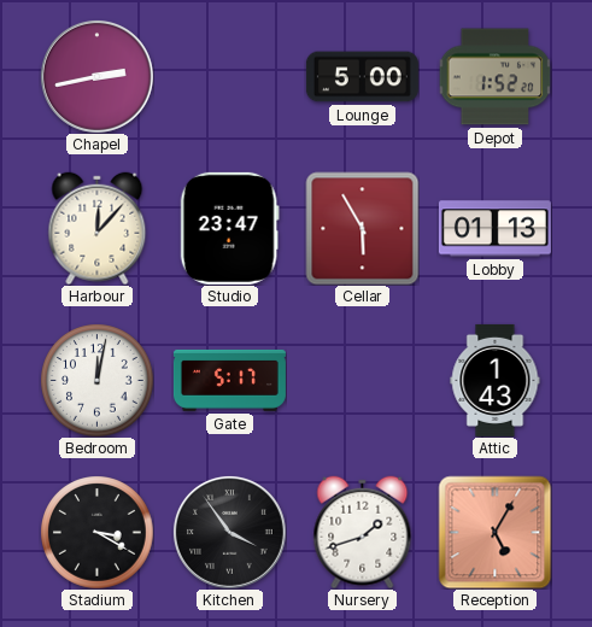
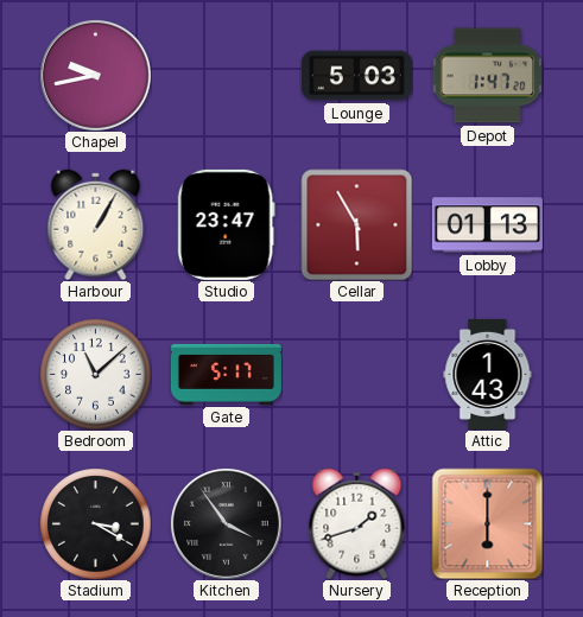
Chapel: 2:43 -> 9:43
Lounge: 5:00 -> 5:03
Depot: 1:52 -> 1:47
Harbour: 12:07 -> 1:05
Bedroom: 12:02 -> 11:08
Reception: 5:05 -> 6:00
